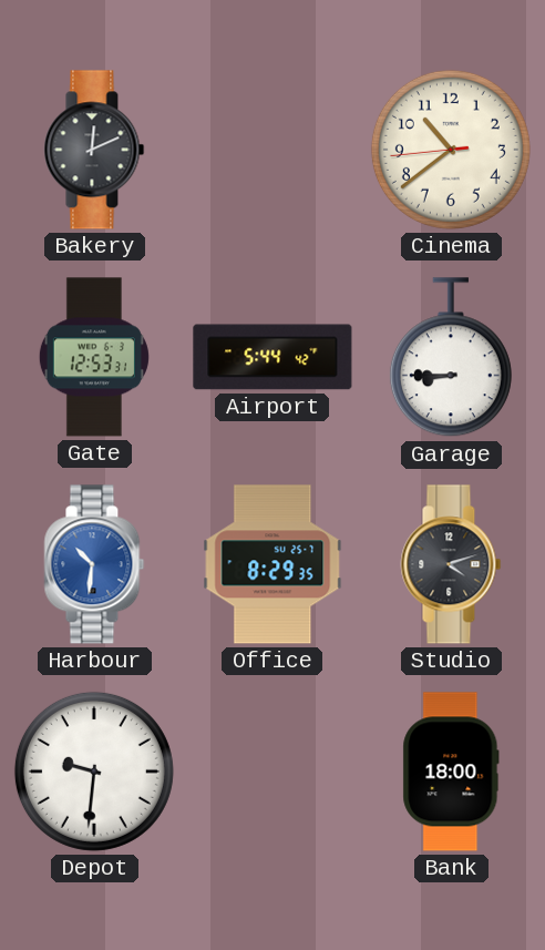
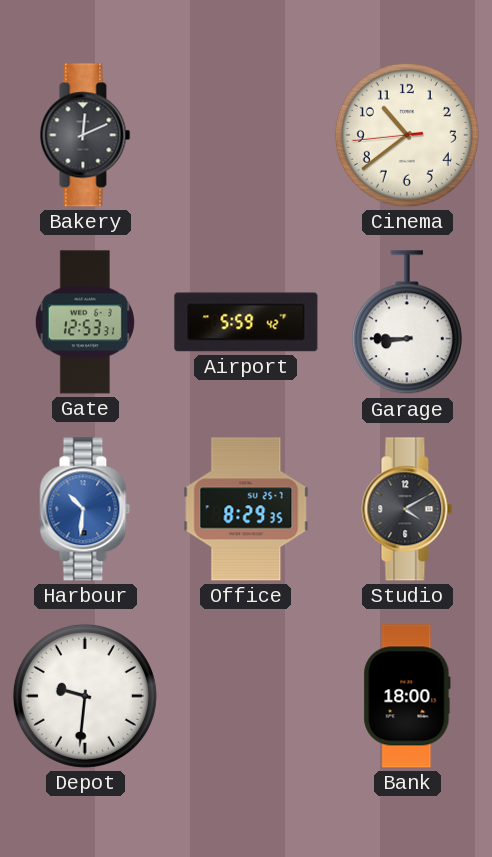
Airport: 5:44 -> 5:59
Studio: 4:12 -> 4:10
